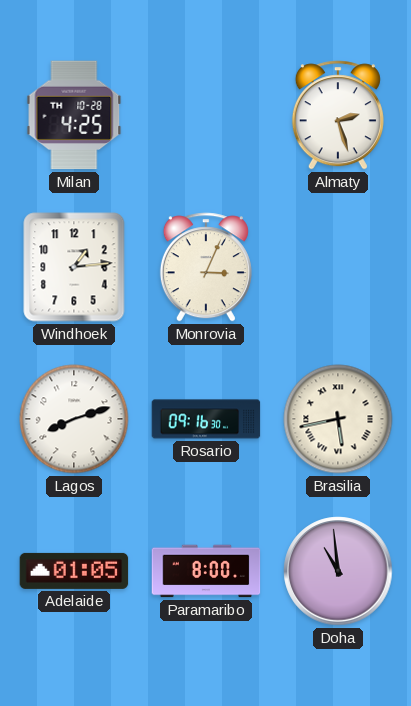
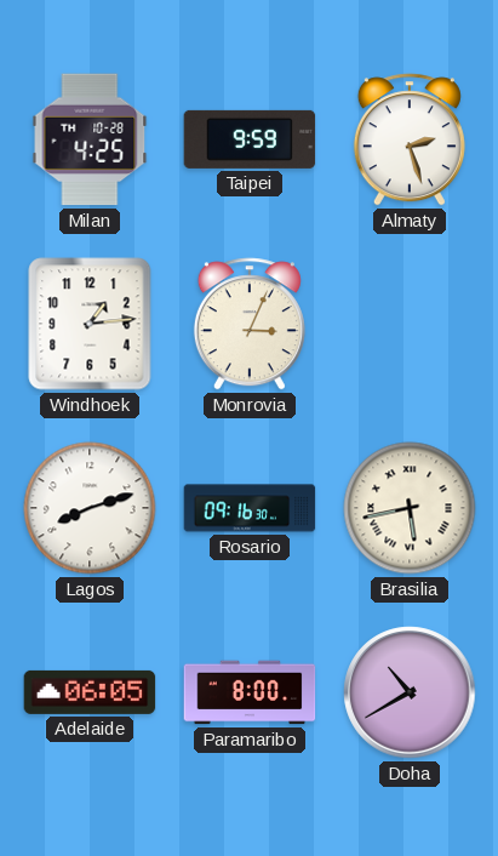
Taipei: none -> 9:59
Adelaide: 01:05 -> 06:05
Doha: 10:59 -> 10:40
